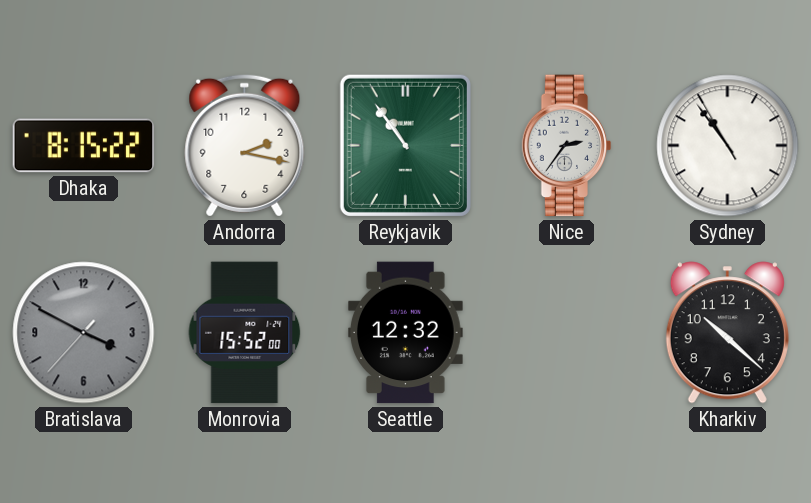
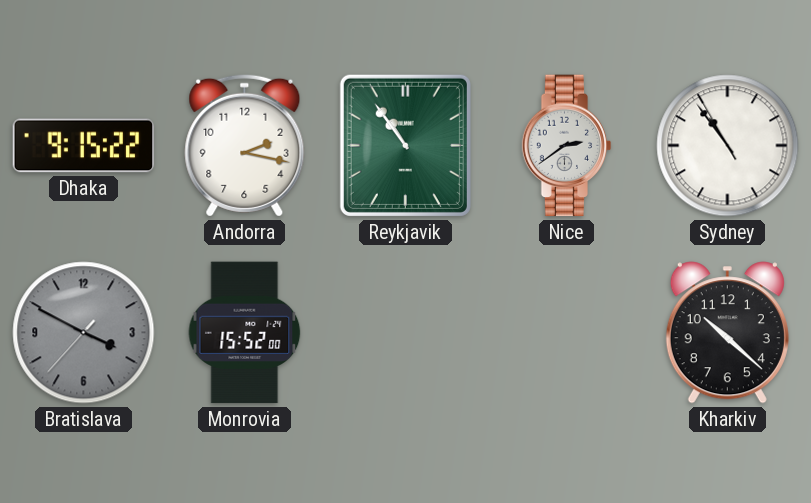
Dhaka: 8:15 -> 9:15
Nice: 2:36 -> 2:39
Seattle: 12:32 -> none
